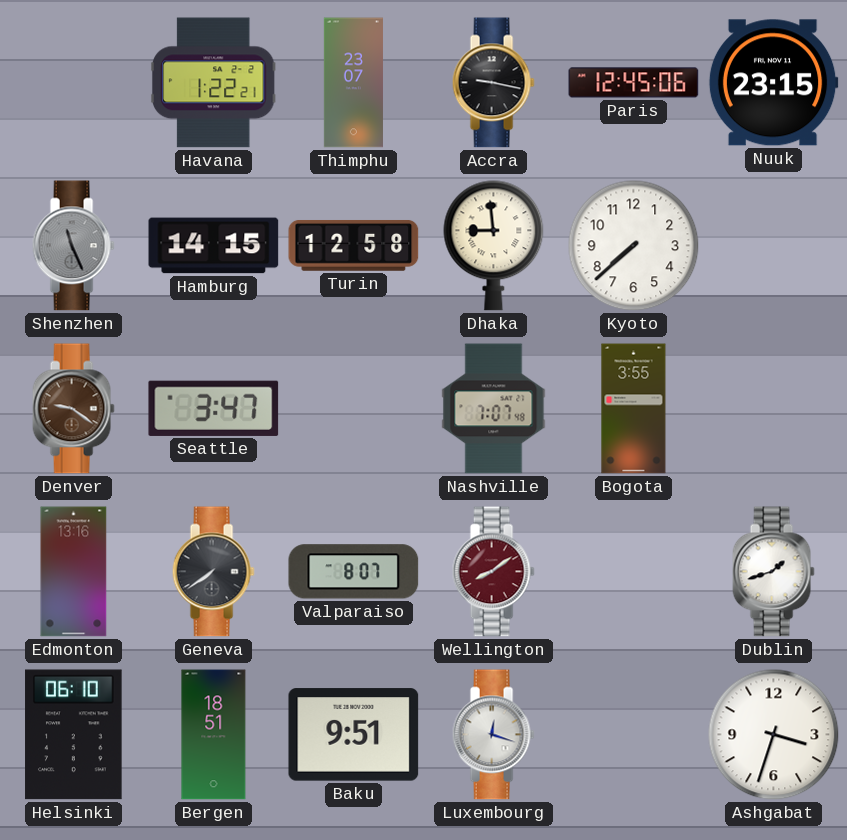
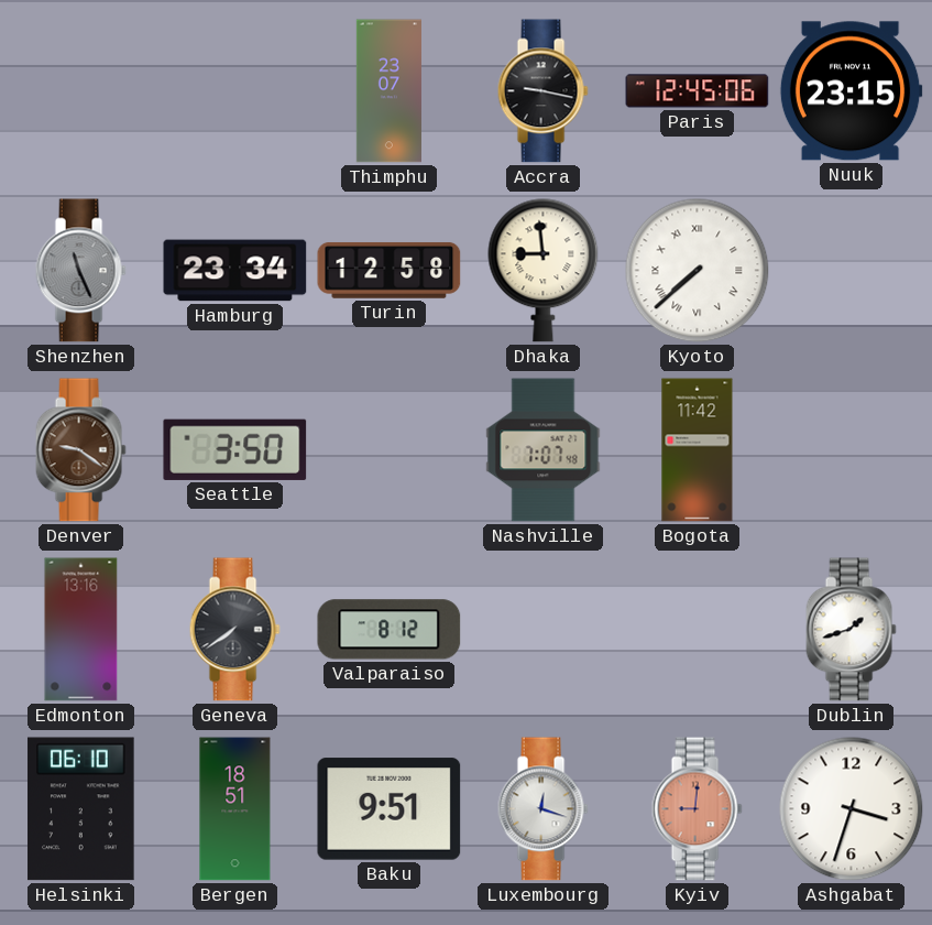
Havana: 1:22 -> none
Hamburg: 14:15 -> 23:34
Kyoto numerals: Arabic -> Roman
Seattle: 3:47 -> 3:50
Bogota: 3:55 -> 11:42
Valparaiso: 8:07 -> 8:12
Wellington: 8:09 -> none
Kyiv: none -> 9:01
